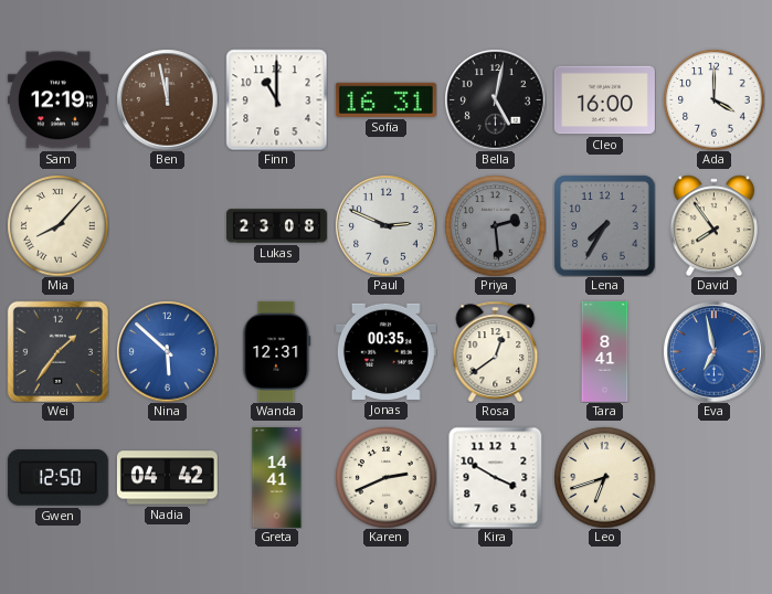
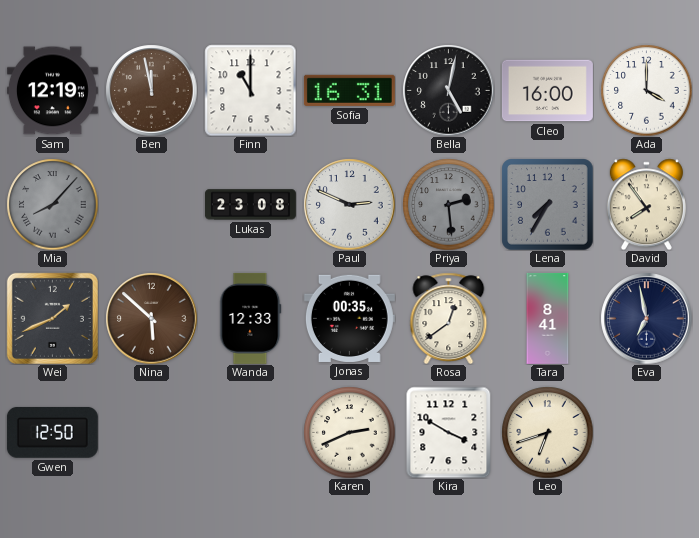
Mia dial: cream -> grey
Wei: 1:36 -> 1:41
Nina dial: blue -> brown
Wanda: 12:31 -> 12:33
Eva dial: blue -> navy
Nadia: 04:42 -> none
Greta: 14:41 -> none
